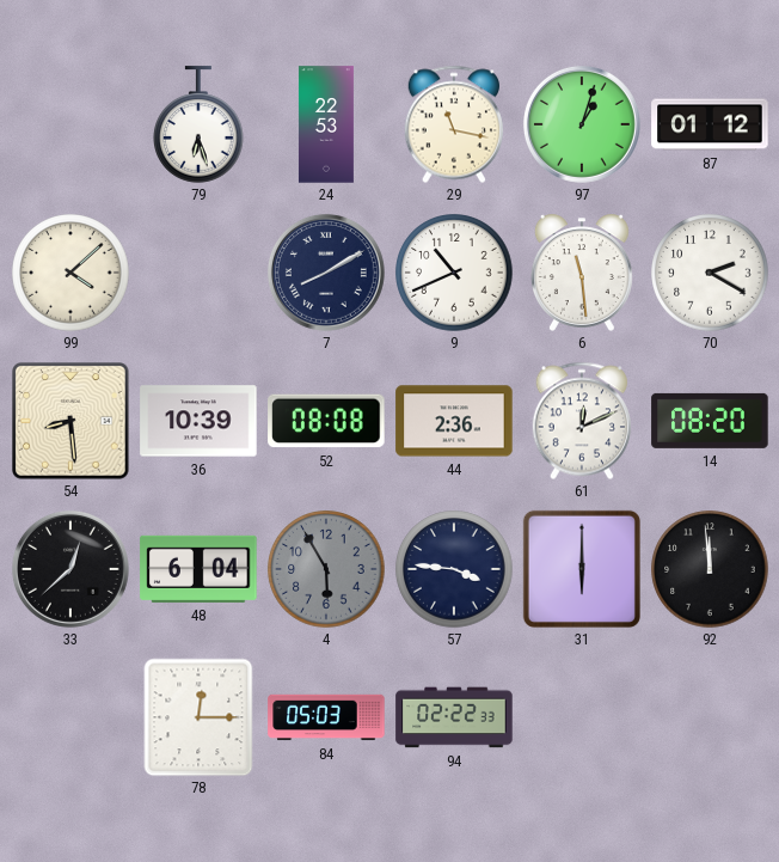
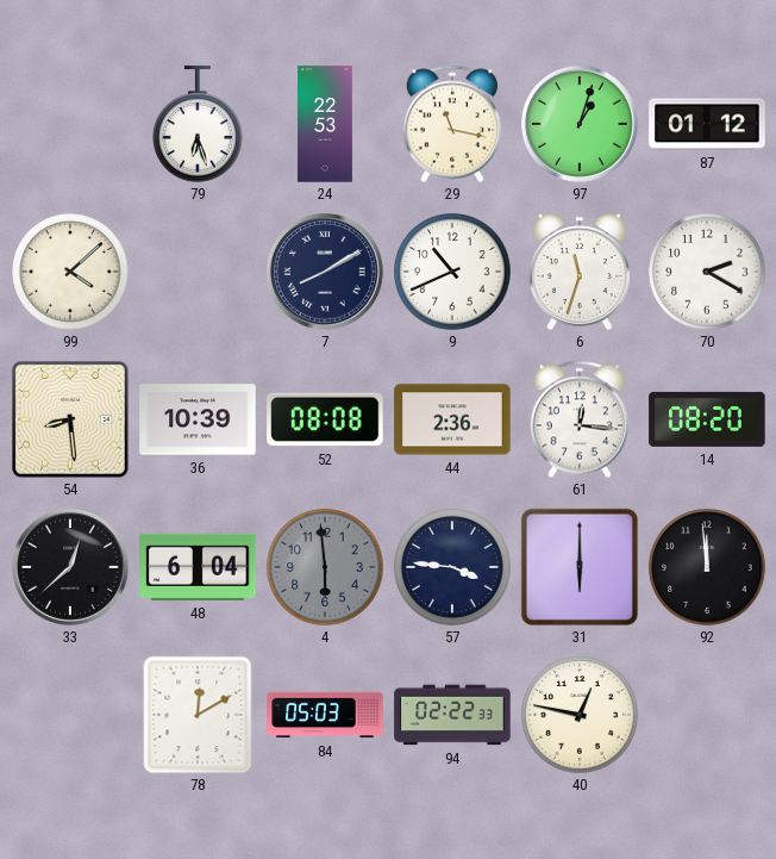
6: 11:29 -> 11:33
61: 12:11 -> 12:16
4: 5:55 -> 5:59
78: 12:15 -> 12:10
40: none -> 12:47
